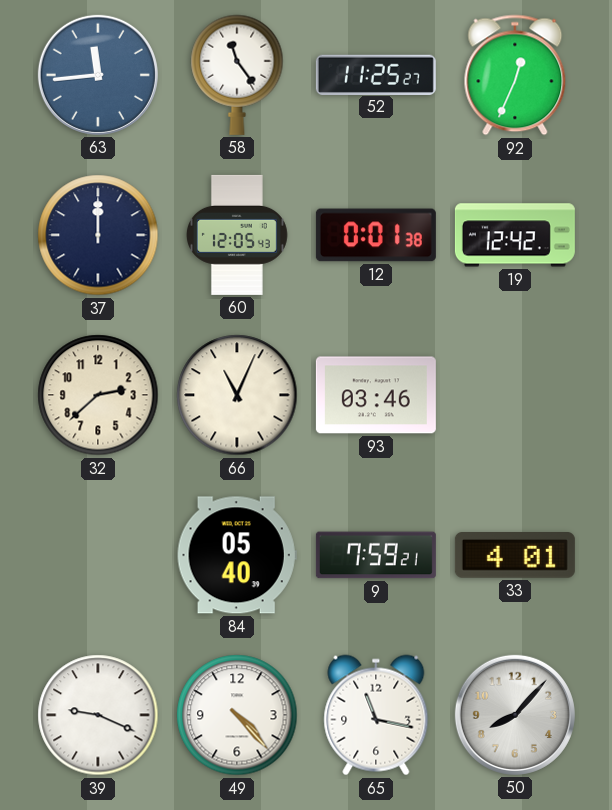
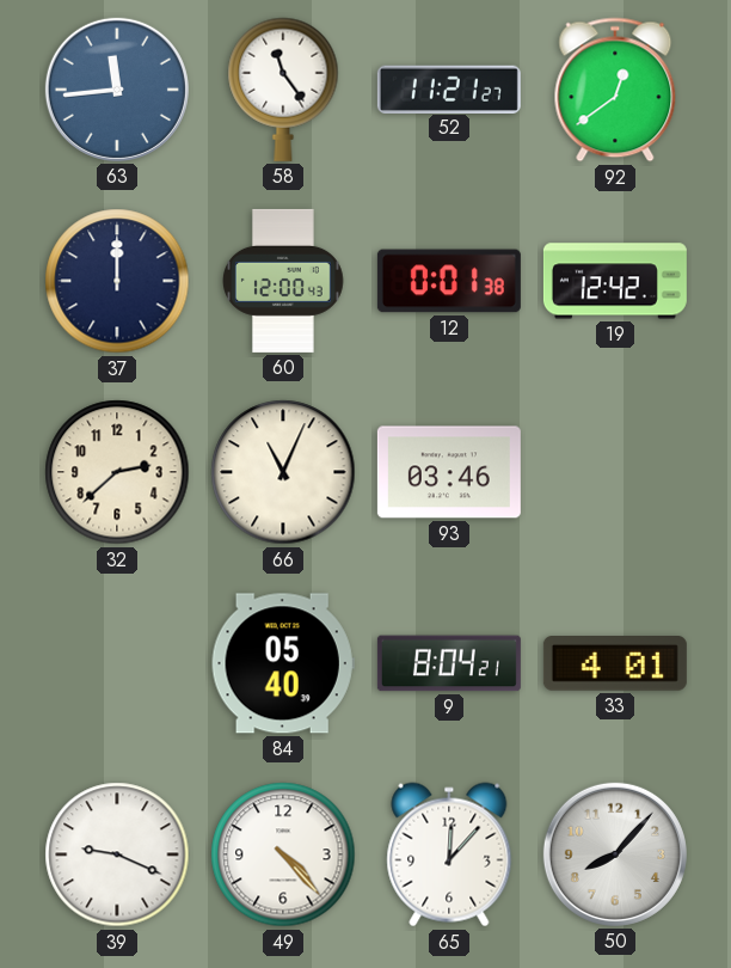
52: 11:25 -> 11:21
92: 12:34 -> 12:39
60: 12:05 -> 12:00
9: 7:59 -> 8:04
65: 11:17 -> 12:07
